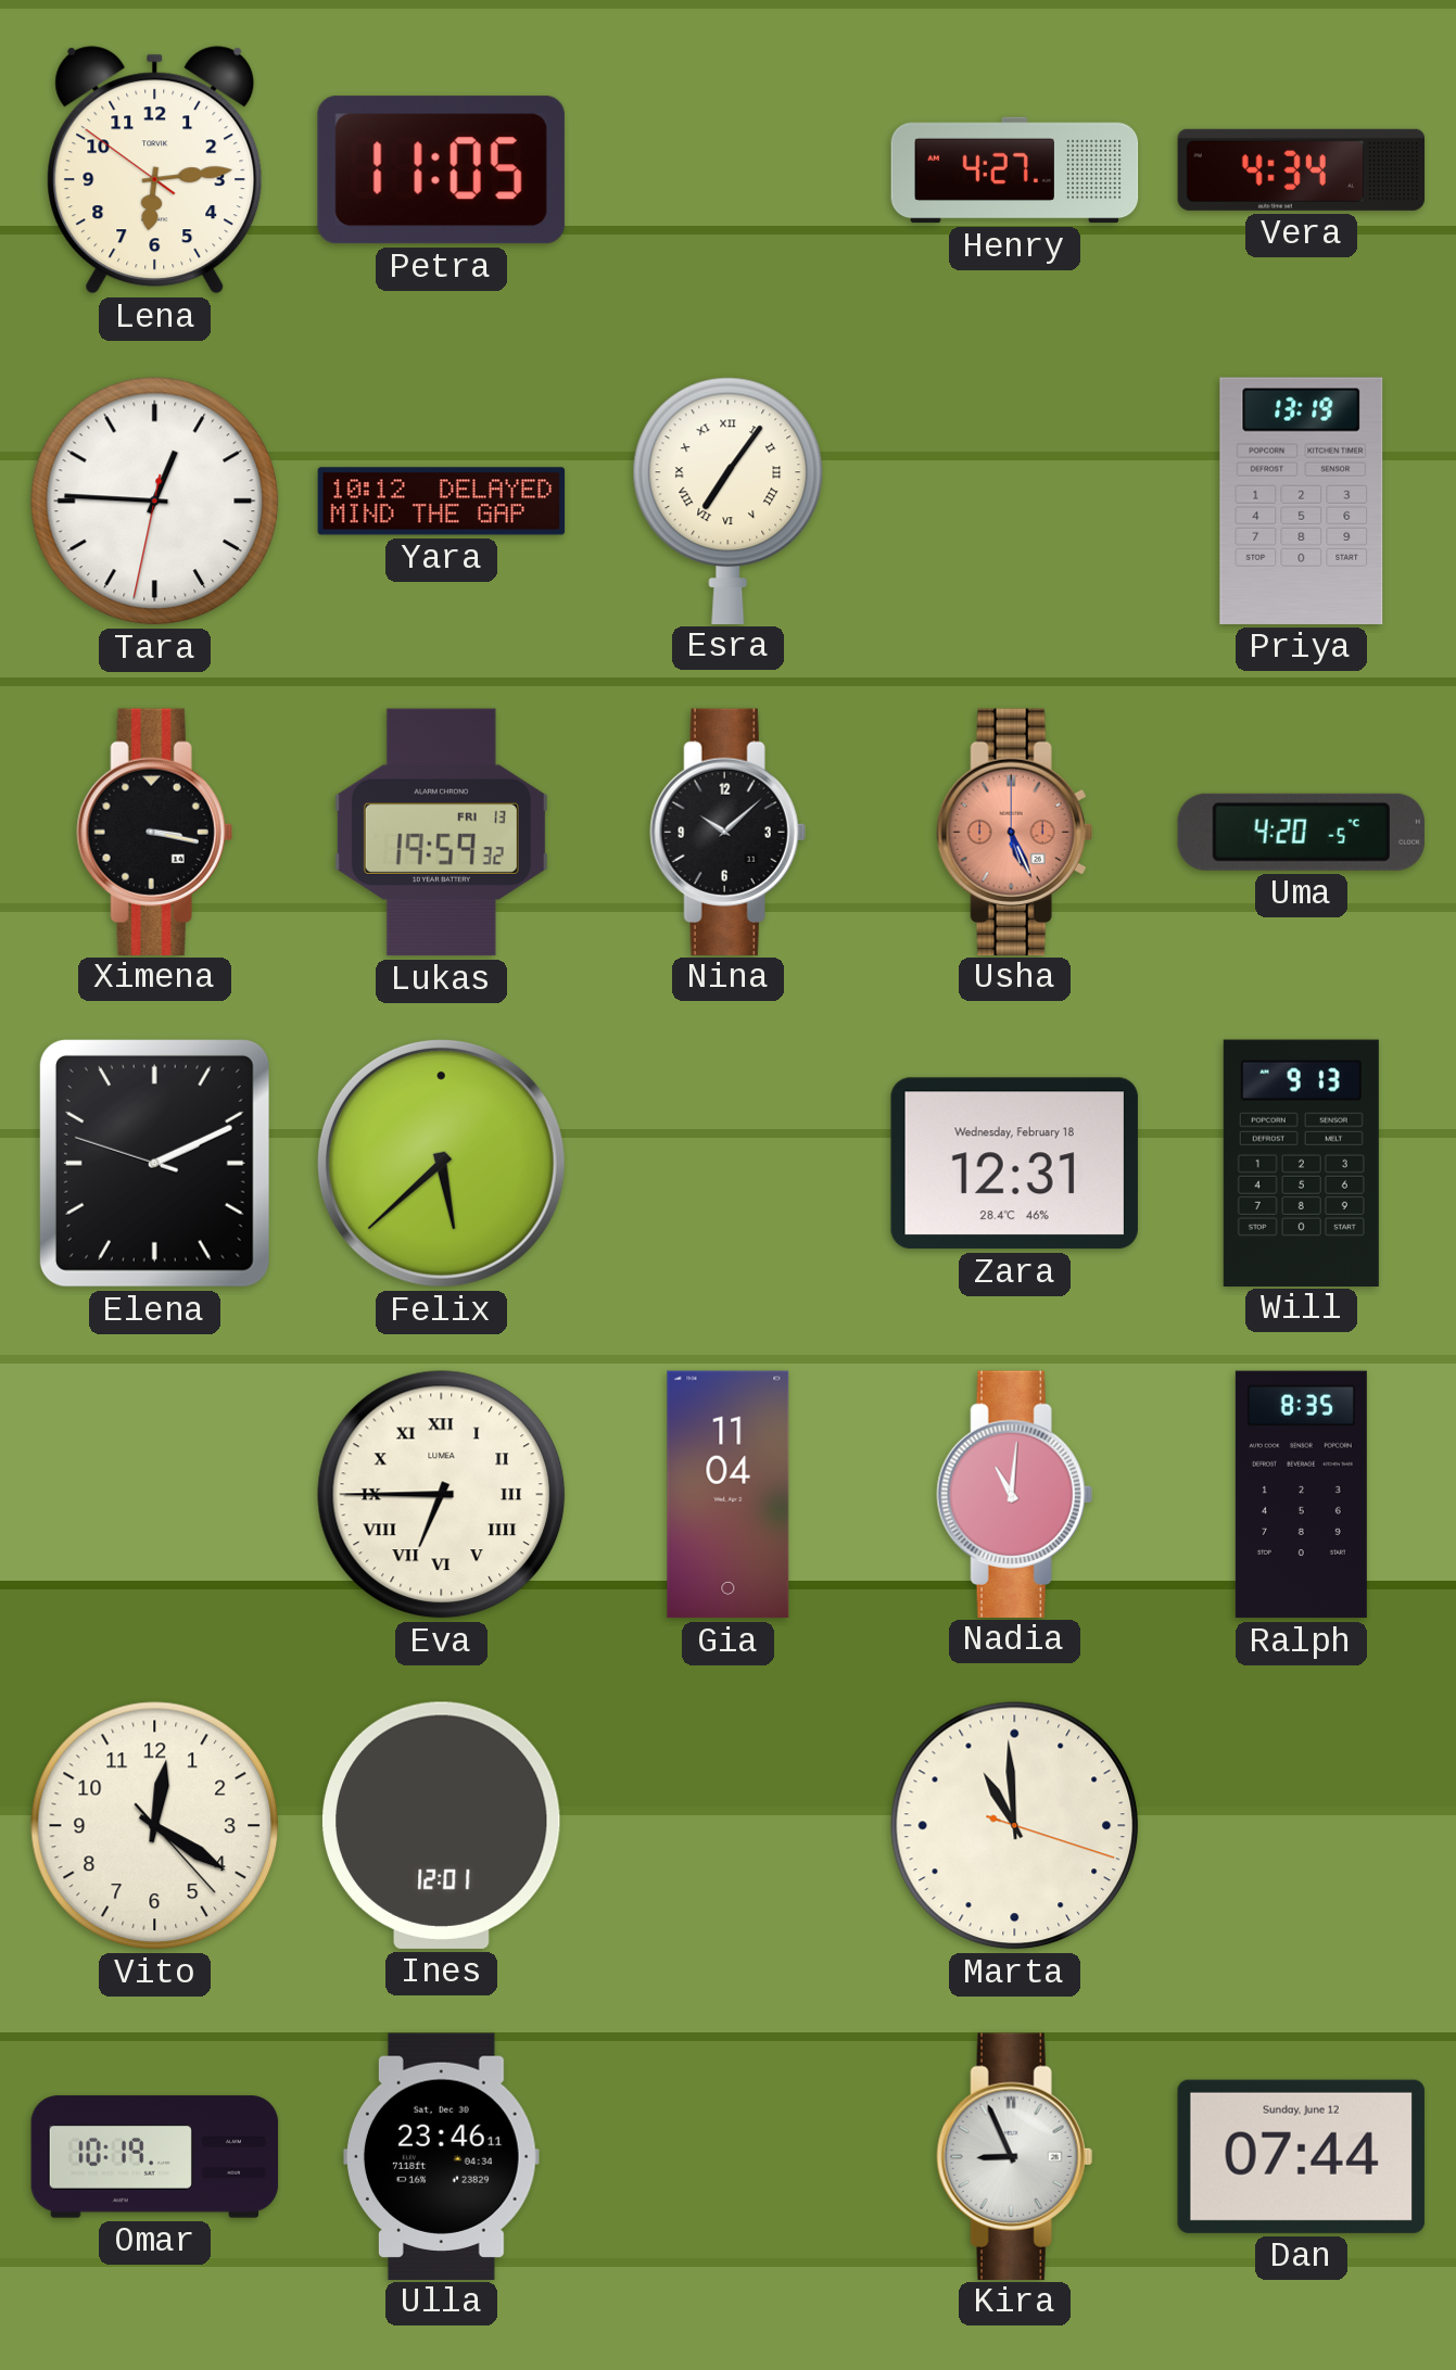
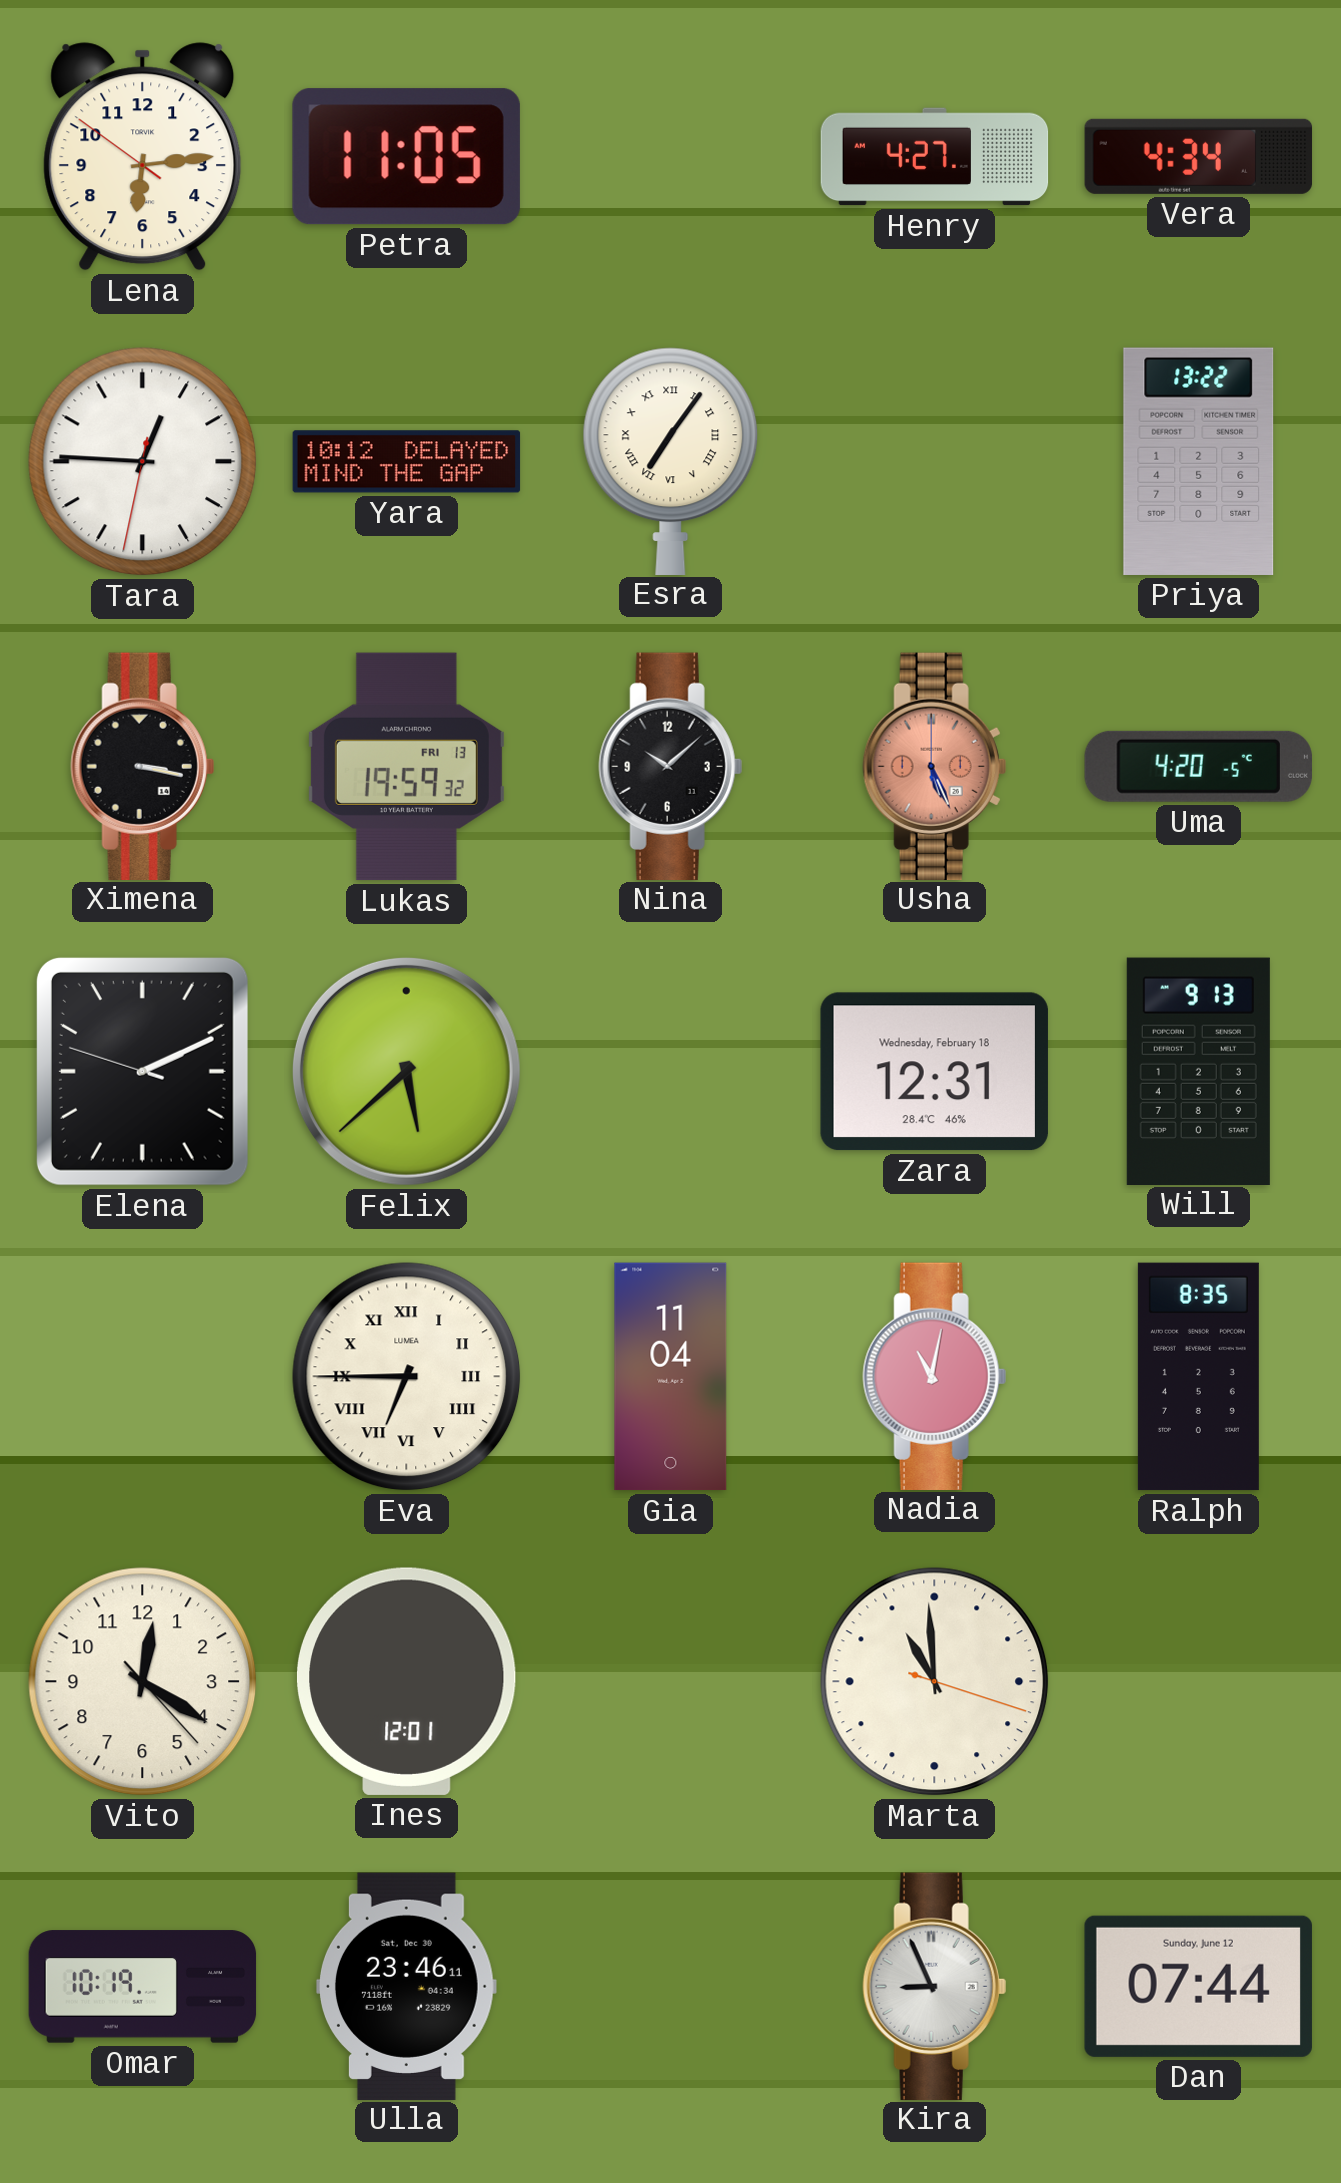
Priya: 13:19 -> 13:22
Nadia: 11:01 -> 11:02
